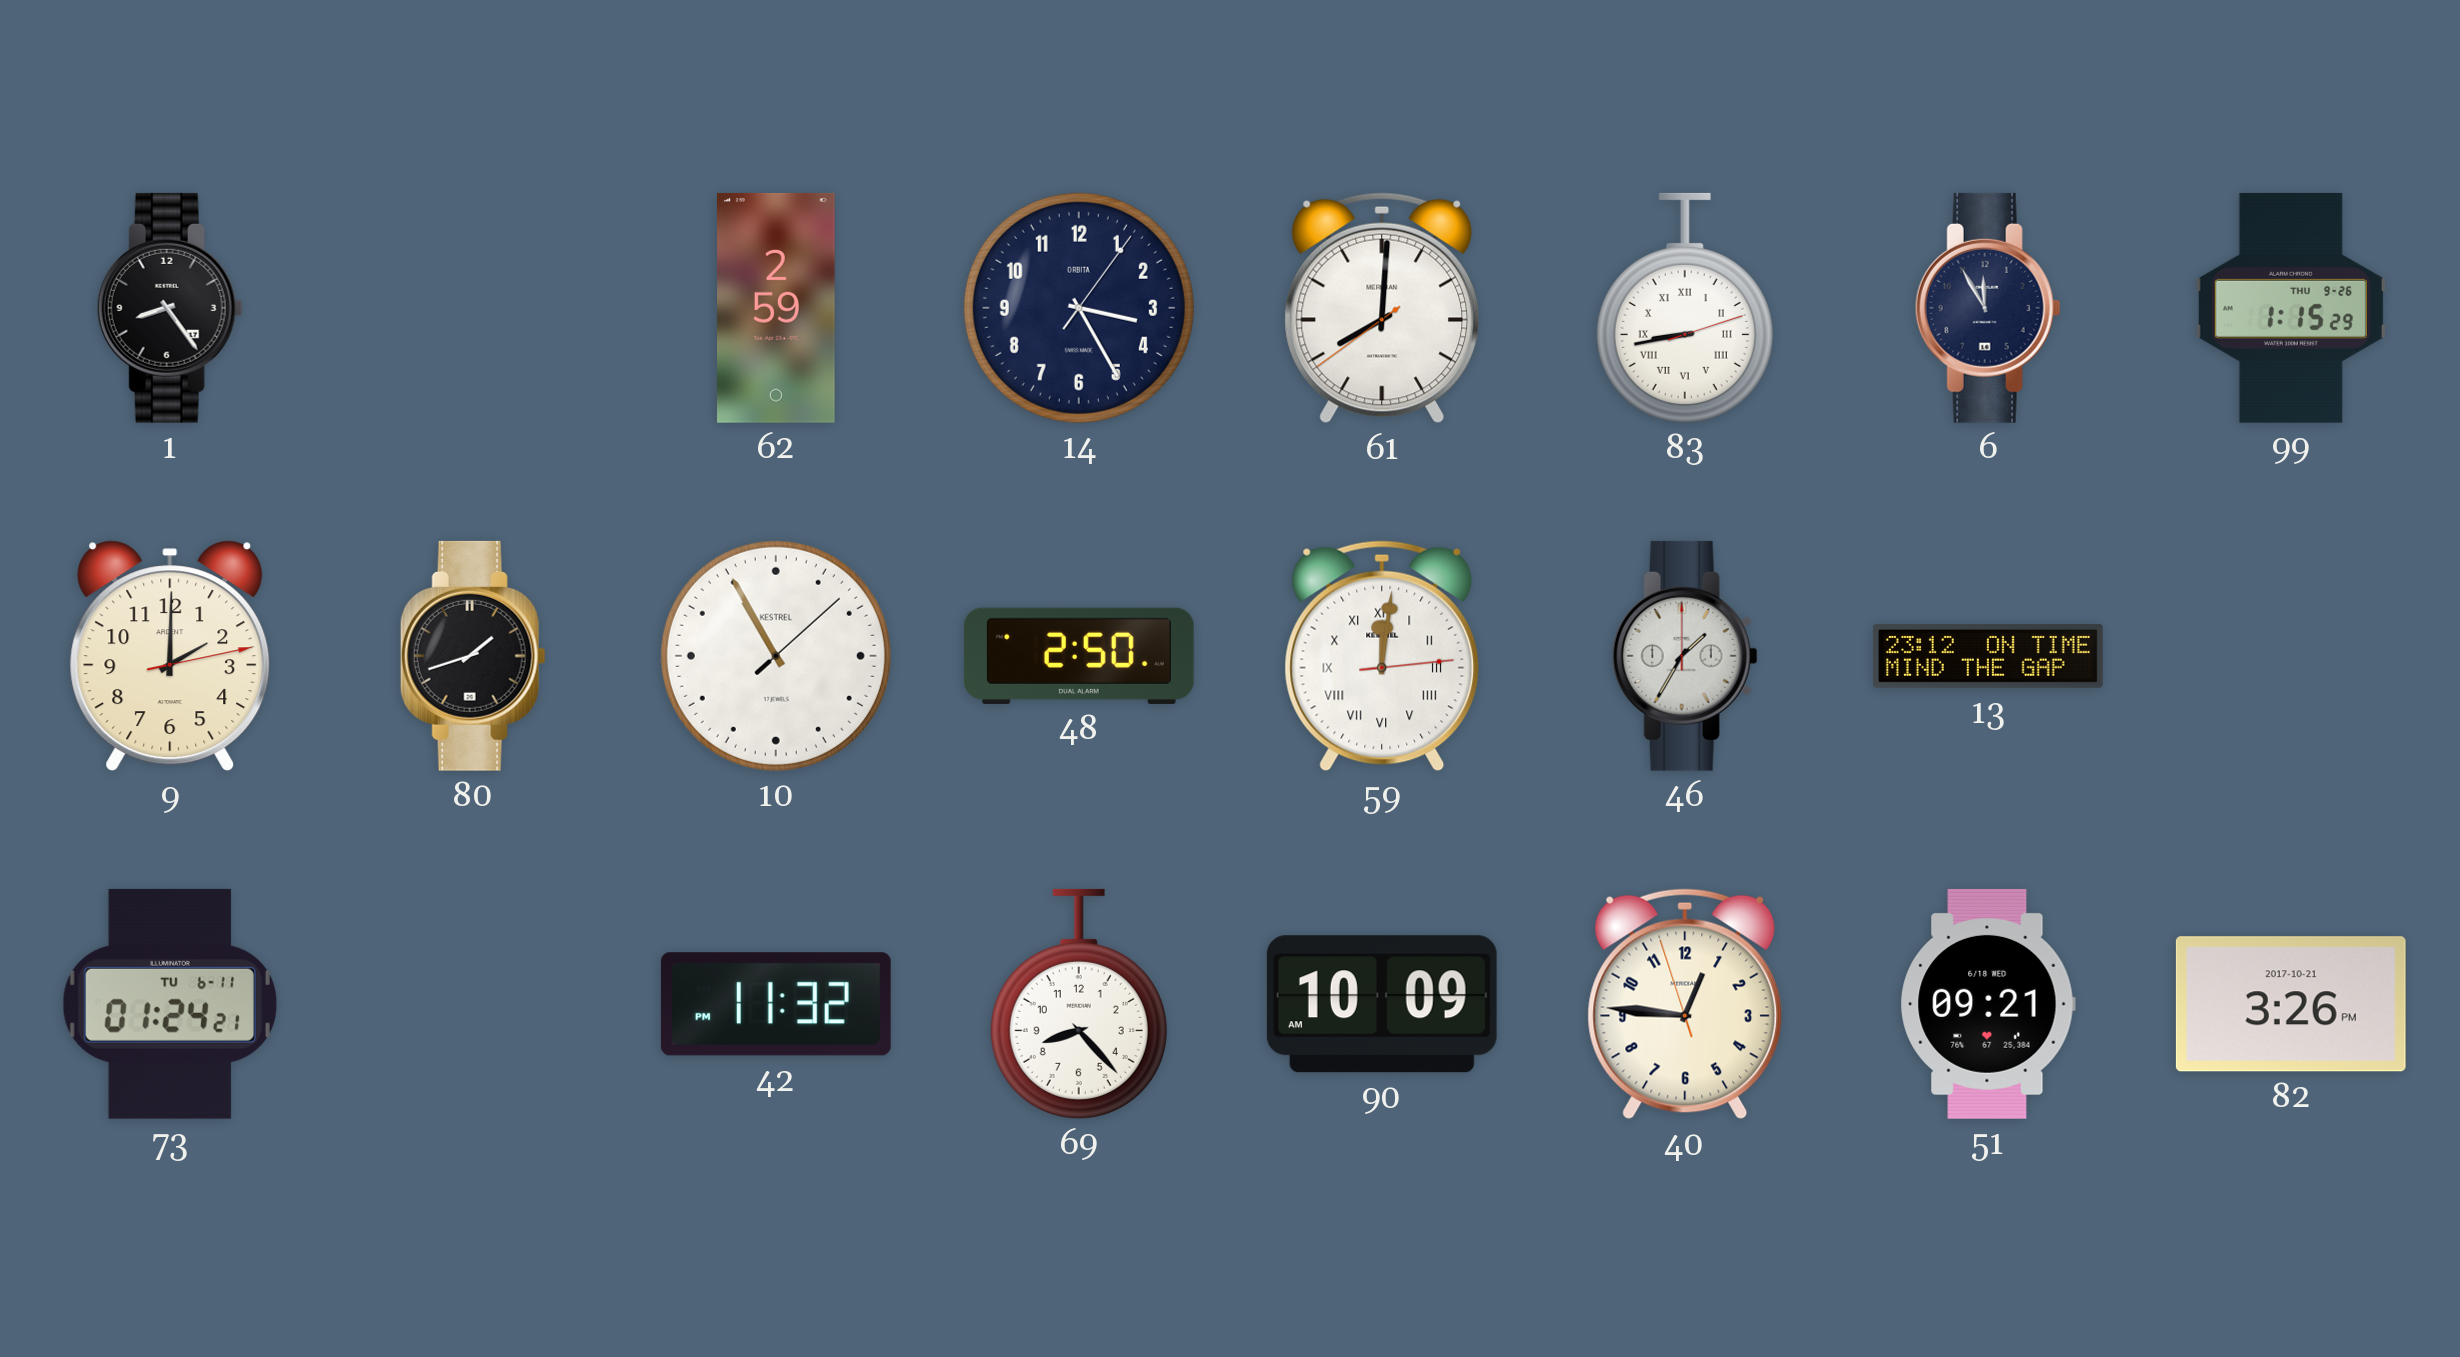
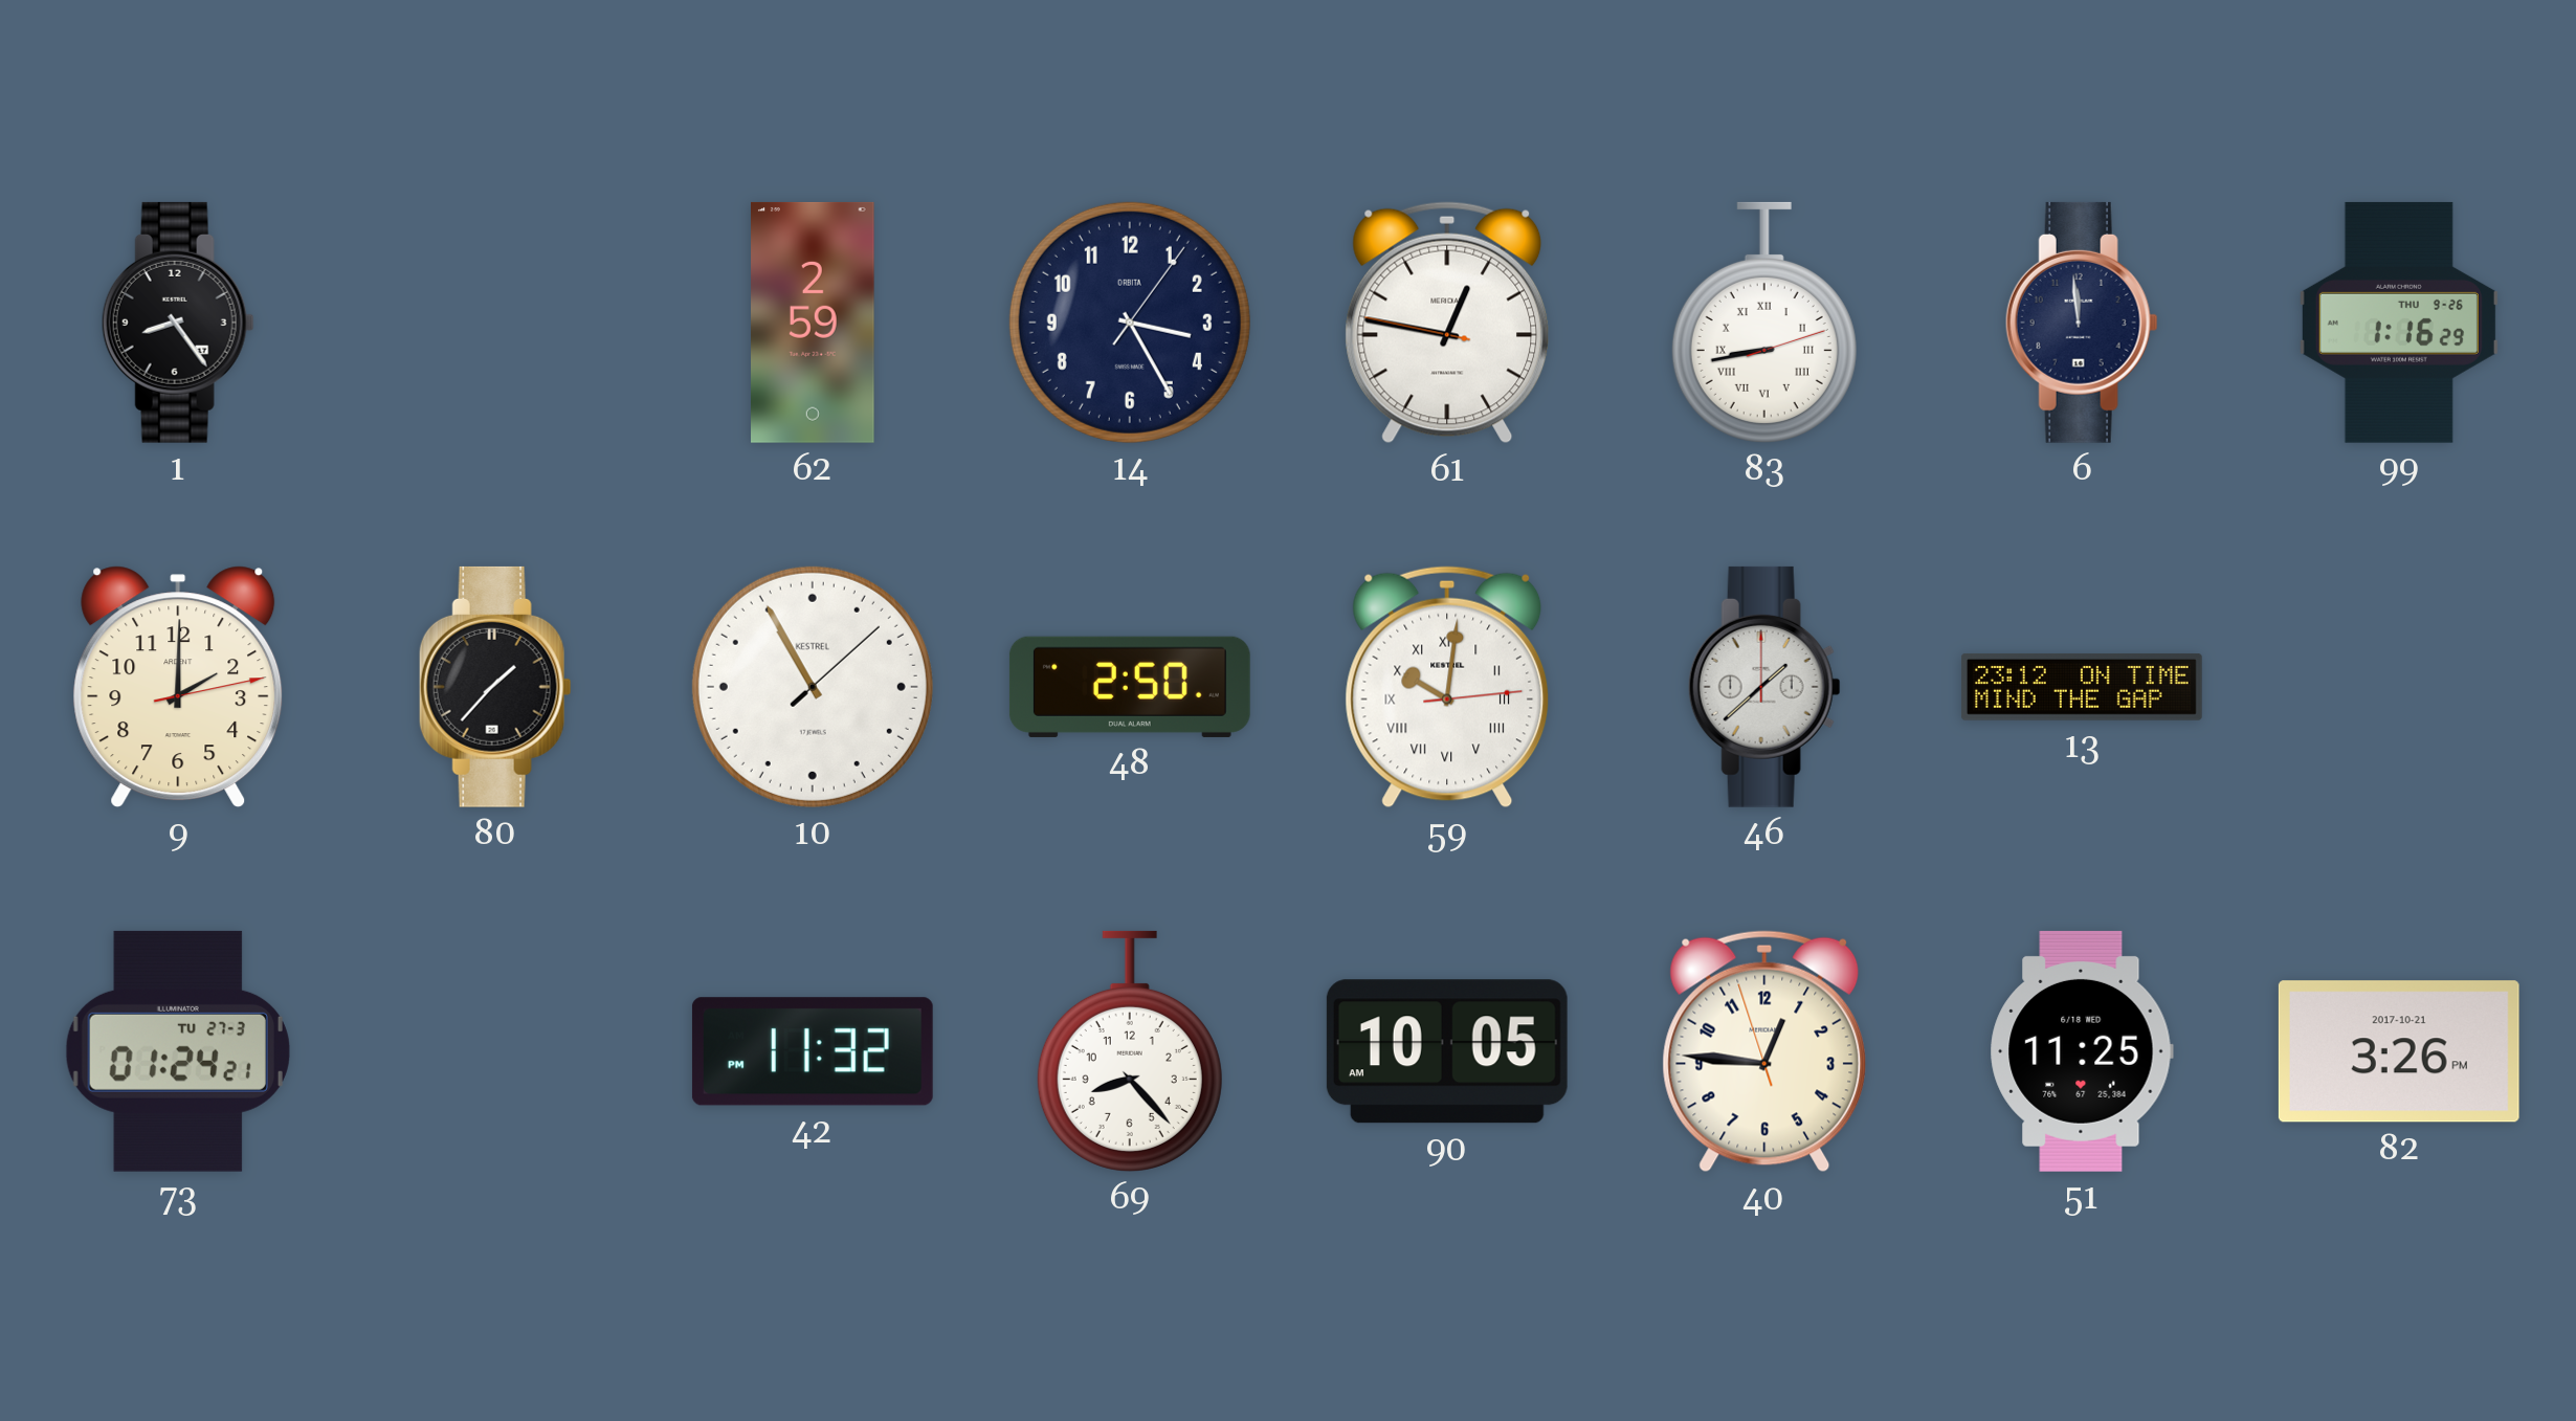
61: 8:00 -> 12:46
6: 11:55 -> 11:59
99: 1:15 -> 1:16
80: 1:42 -> 1:37
59: 12:01 -> 10:01
46: 1:35 -> 1:38
73 date: TU 6-11 -> TU 27-3
90: 10:09 -> 10:05
51: 09:21 -> 11:25
